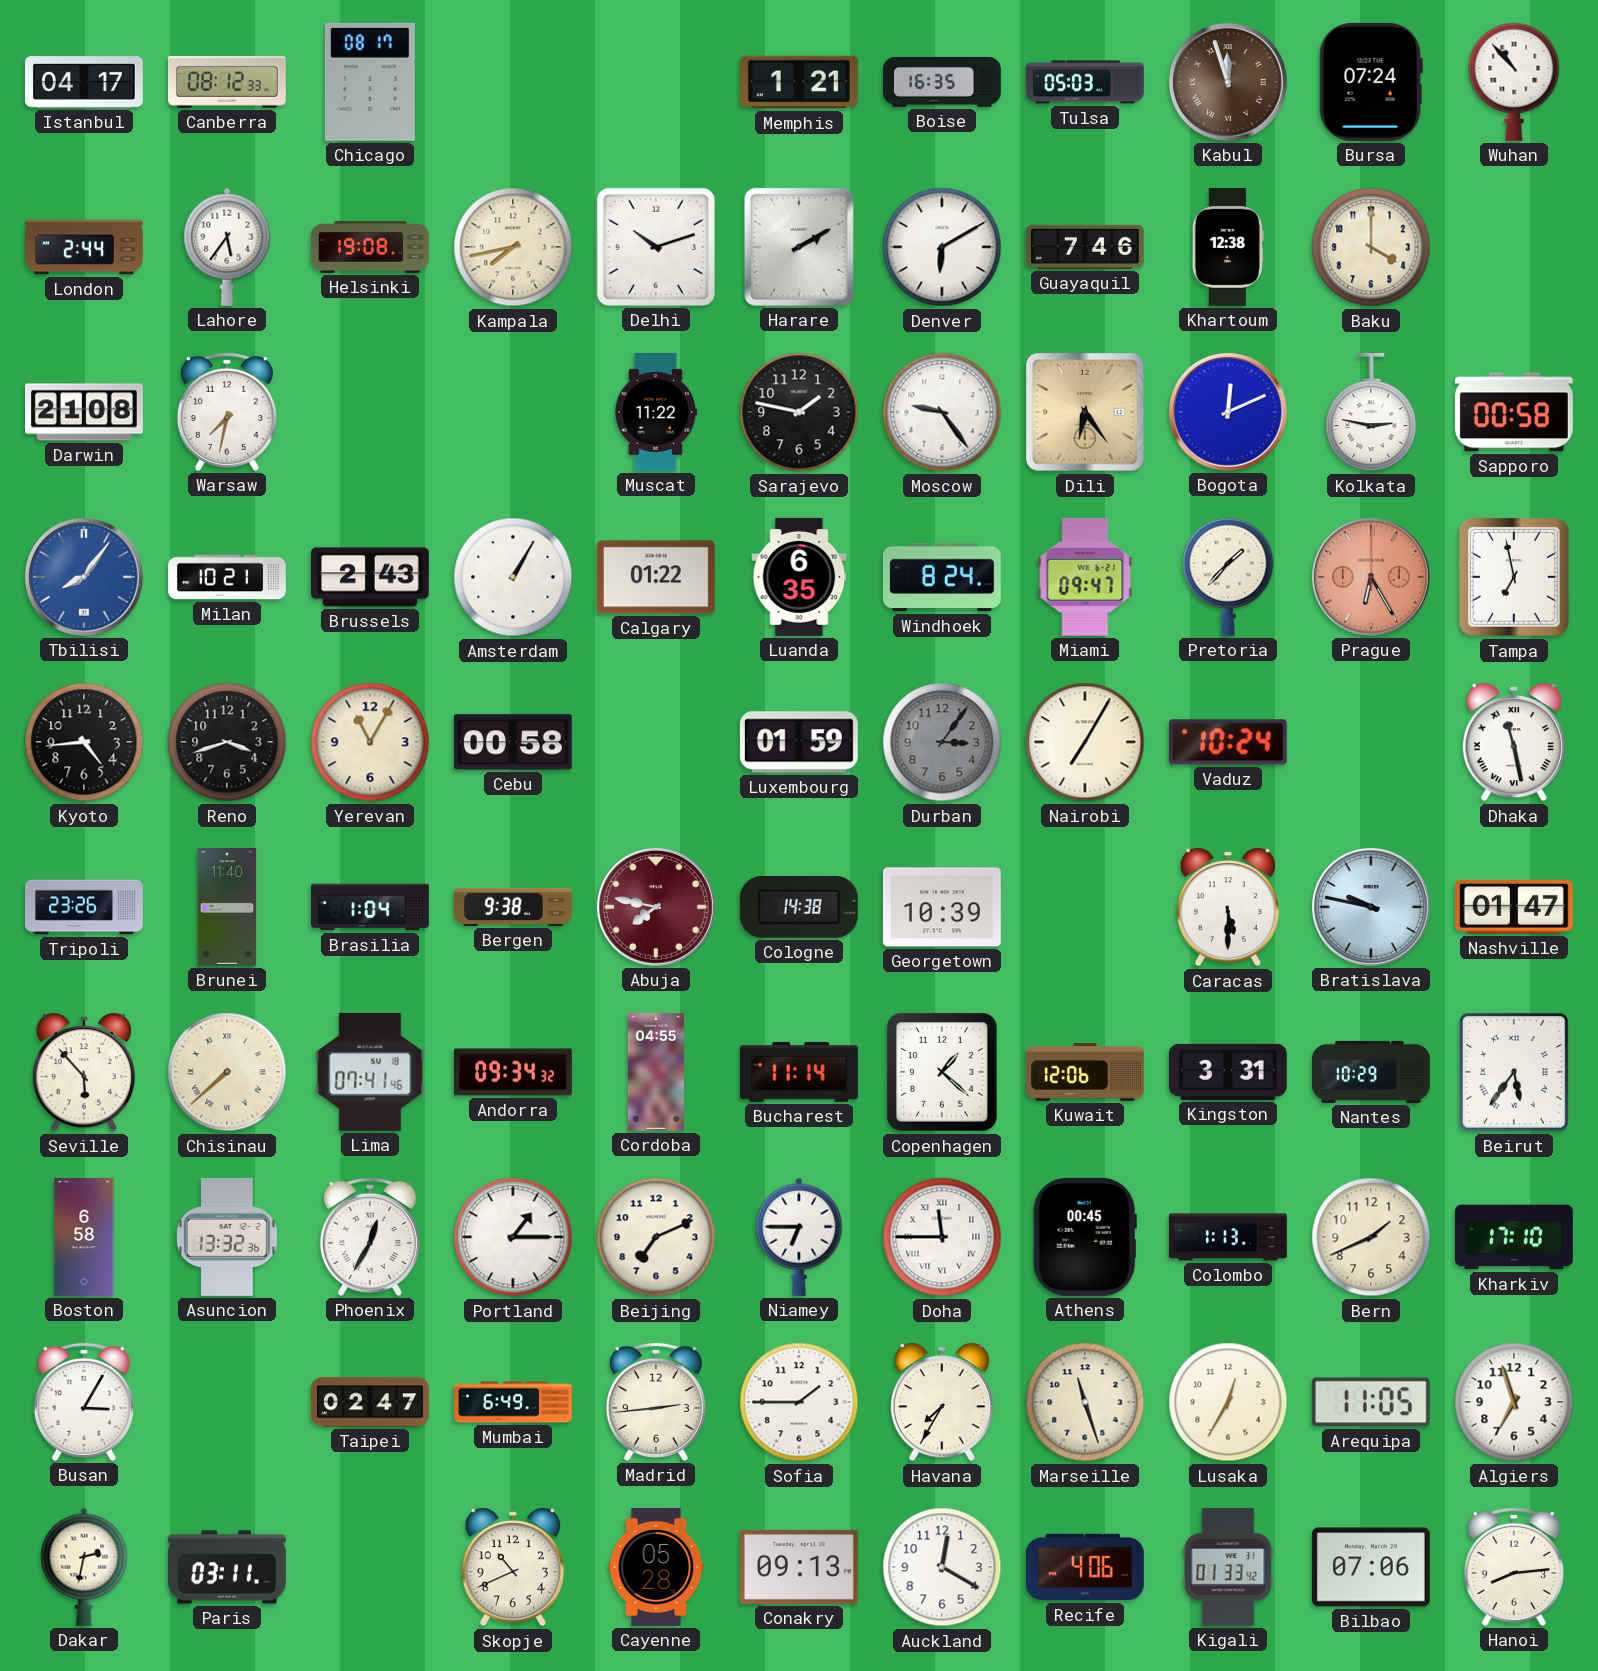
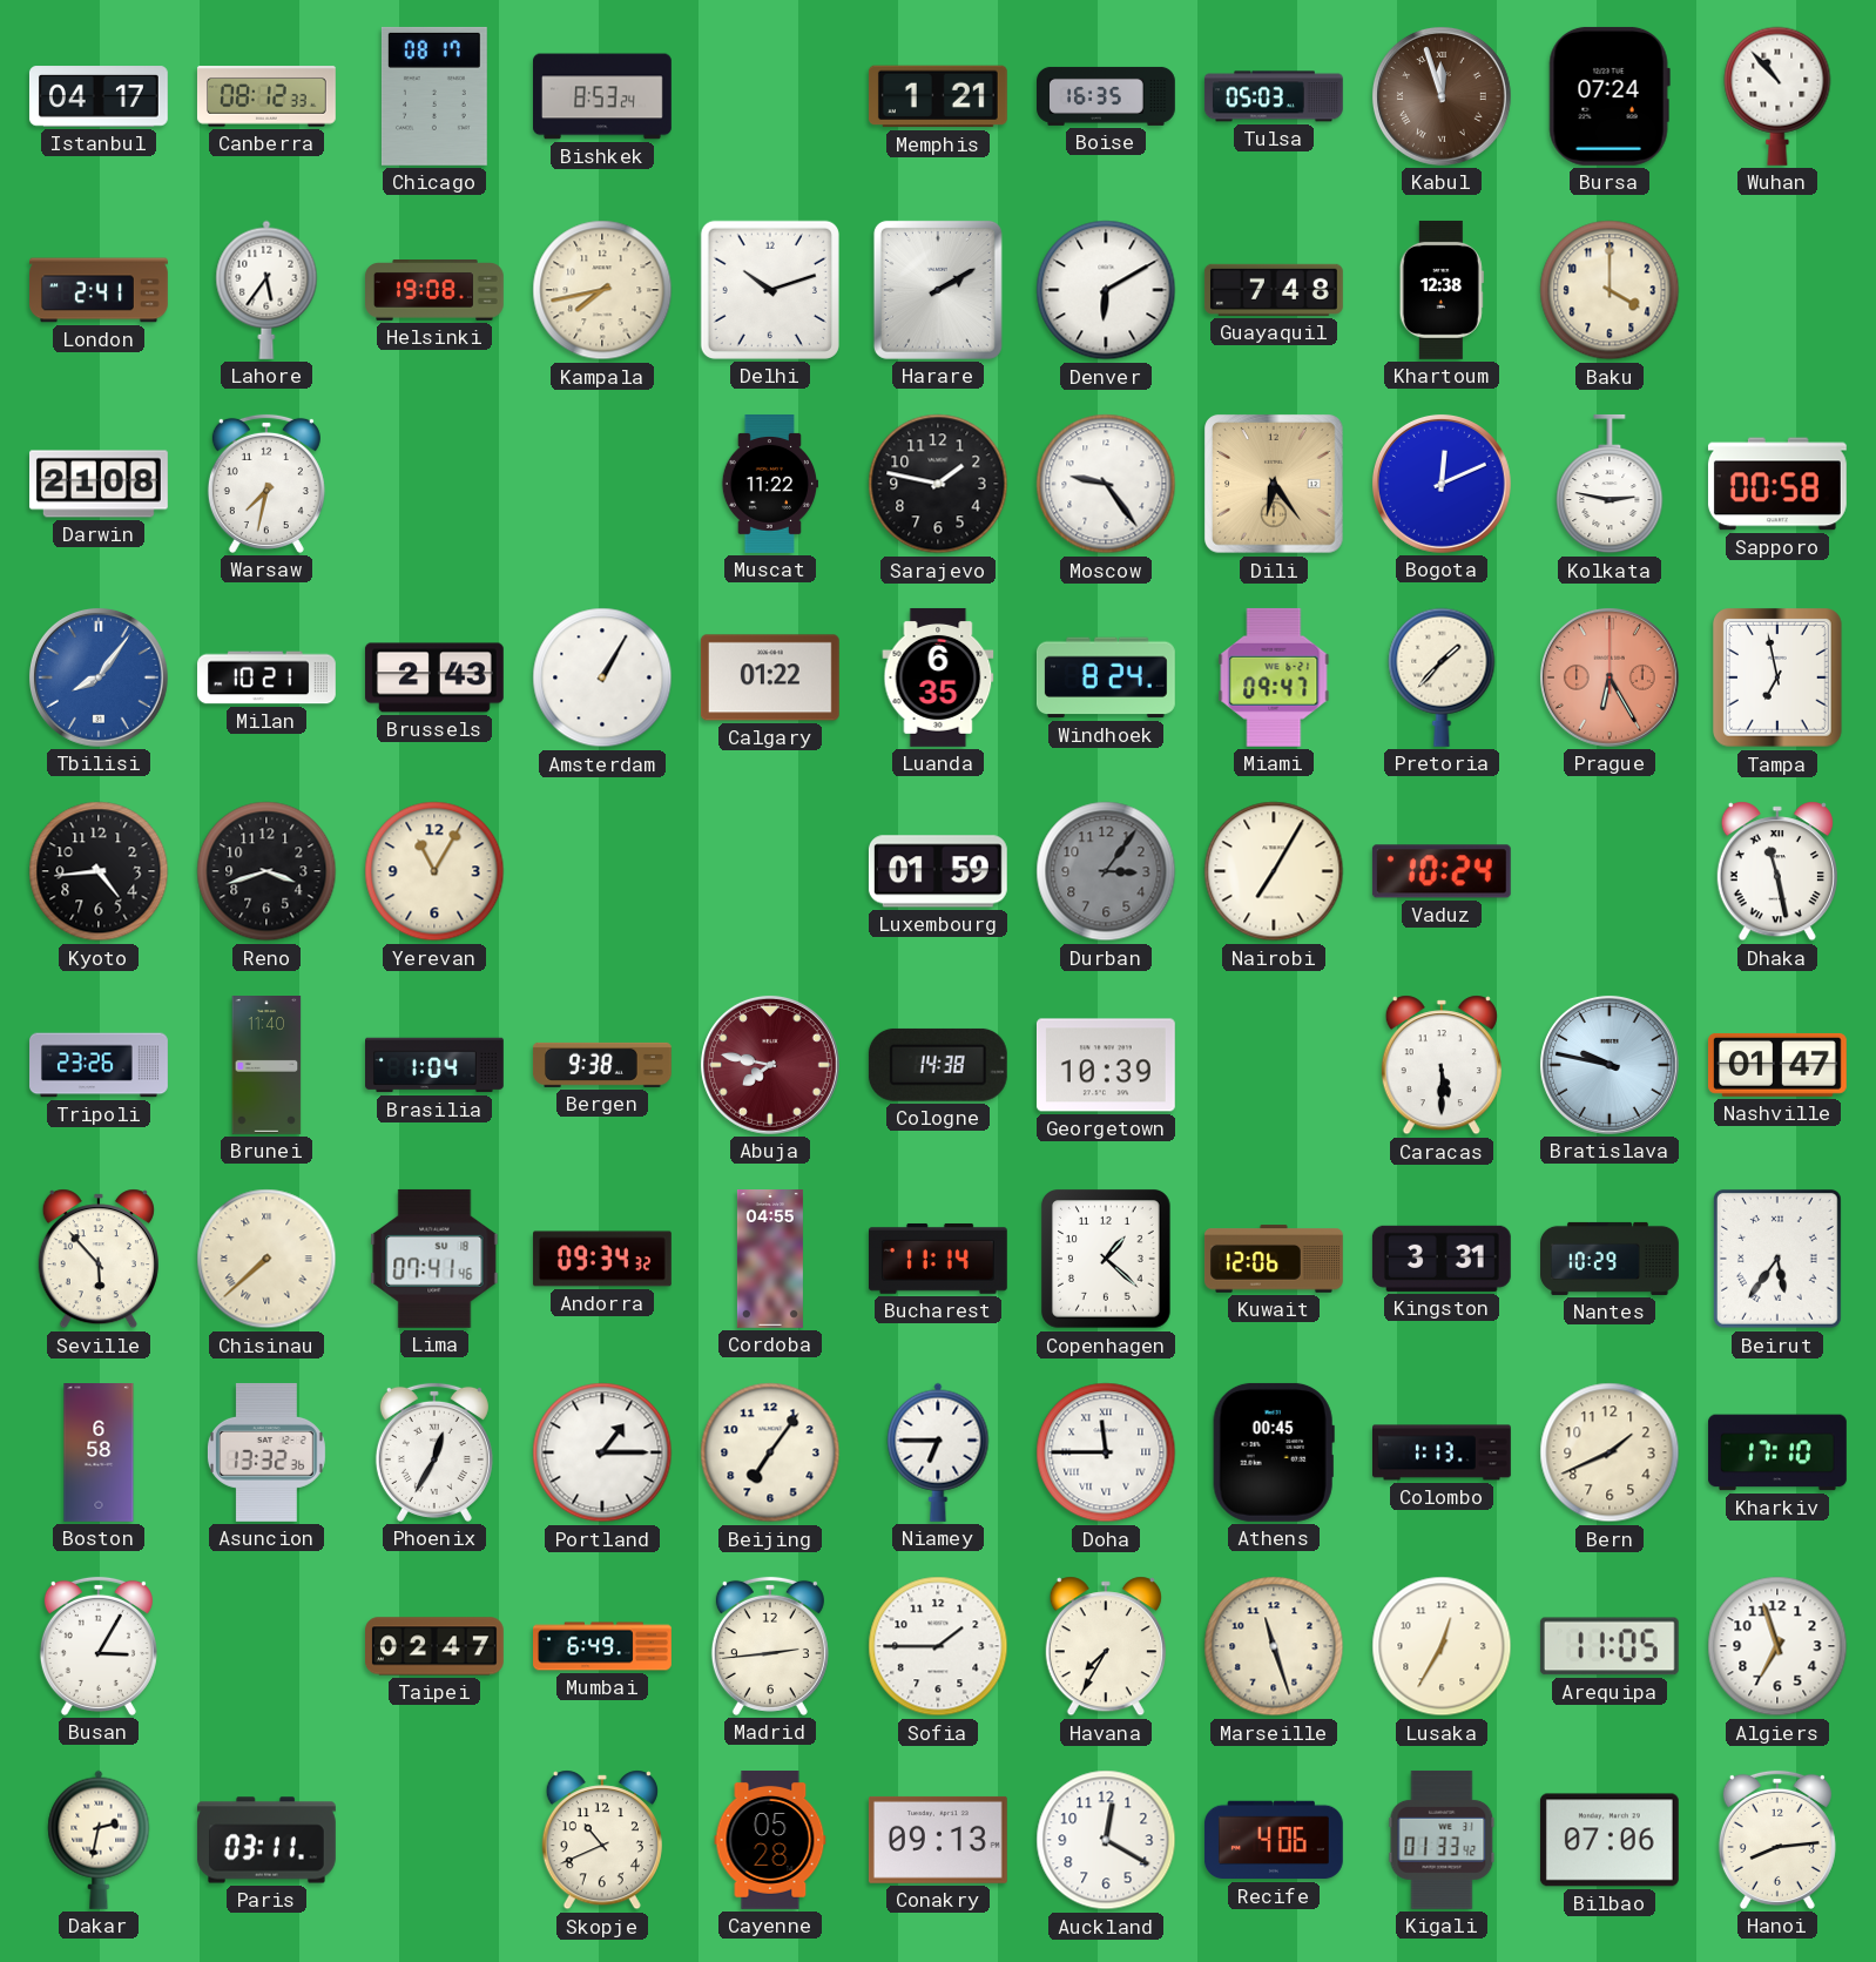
Bishkek: none -> 8:53
London: 2:44 -> 2:41
Guayaquil: 7:46 -> 7:48
Cebu: 00:58 -> none
Beijing: 7:11 -> 7:06
